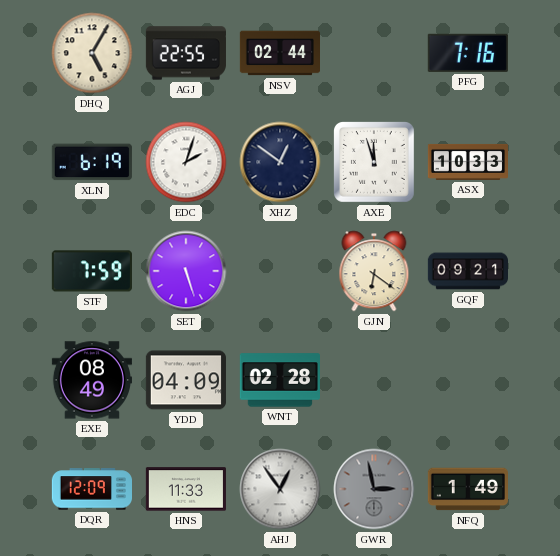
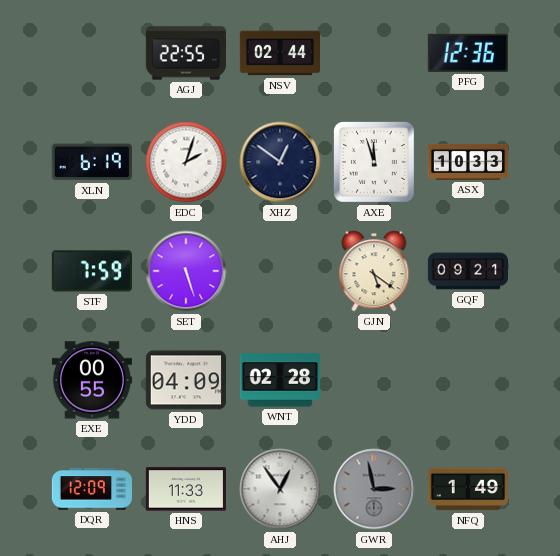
DHQ: 5:05 -> none
PFG: 7:16 -> 12:36
GJN: 6:21 -> 5:21
EXE: 08:49 -> 00:55
